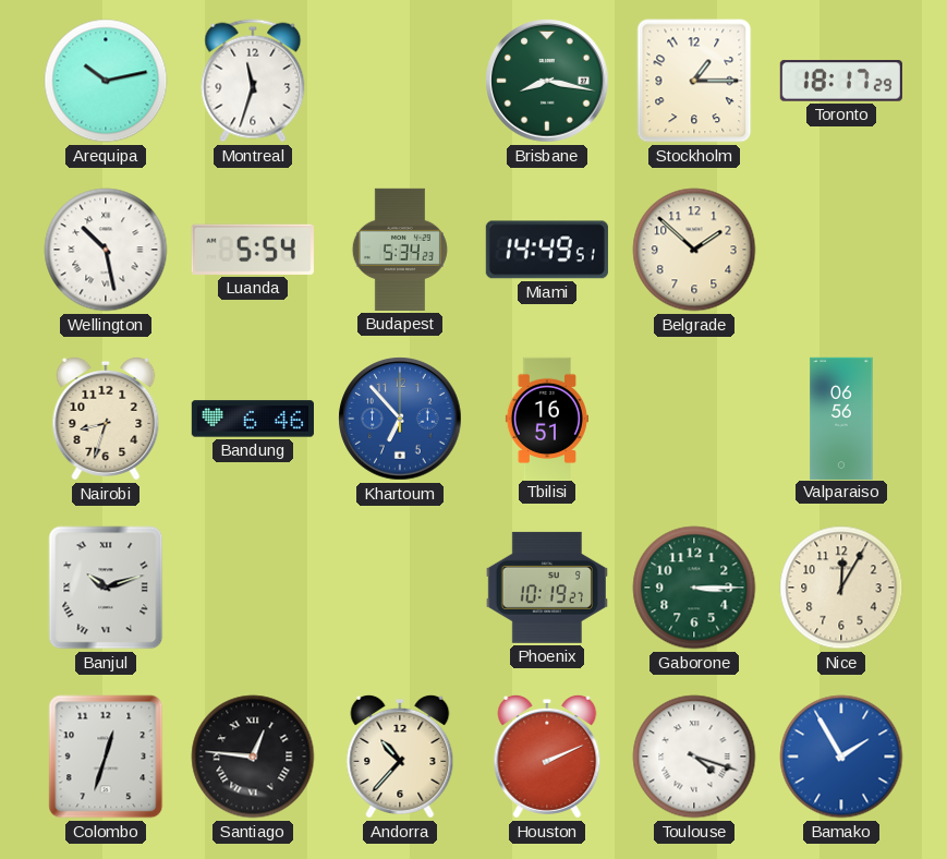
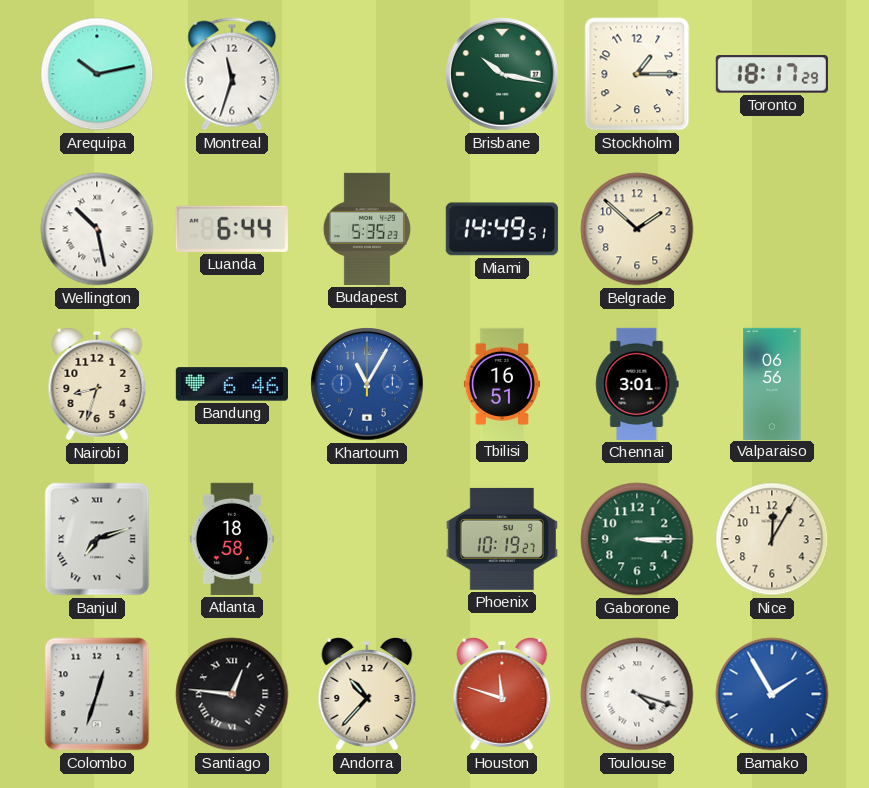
Brisbane: 8:17 -> 10:17
Luanda: 5:54 -> 6:44
Budapest: 5:34 -> 5:35
Khartoum: 6:53 -> 11:05
Chennai: none -> 3:01
Banjul: 10:12 -> 7:12
Atlanta: none -> 18:58
Houston: 2:11 -> 11:48
